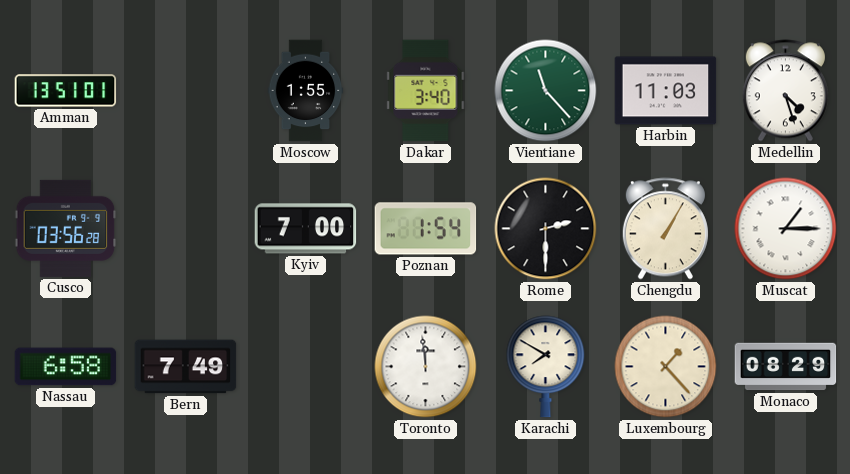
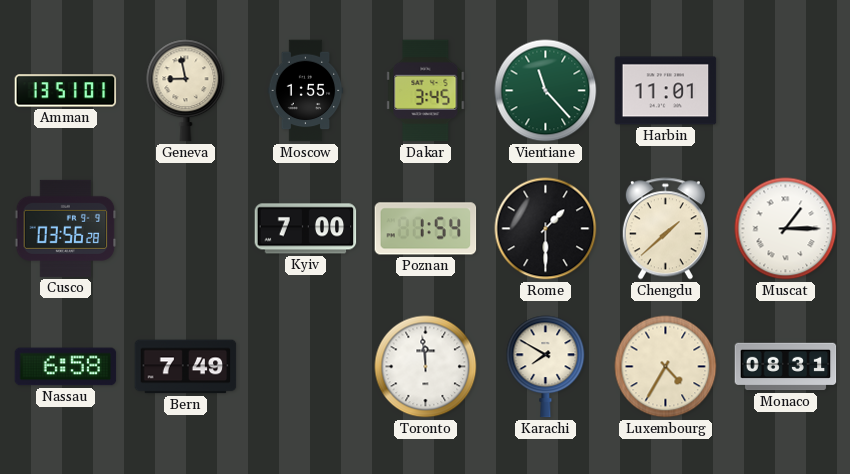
Geneva: none -> 8:58
Dakar: 3:40 -> 3:45
Harbin: 11:03 -> 11:01
Medellin: 4:27 -> none
Rome: 2:30 -> 1:30
Chengdu: 1:05 -> 1:38
Luxembourg: 1:23 -> 4:35
Monaco: 08:29 -> 08:31
